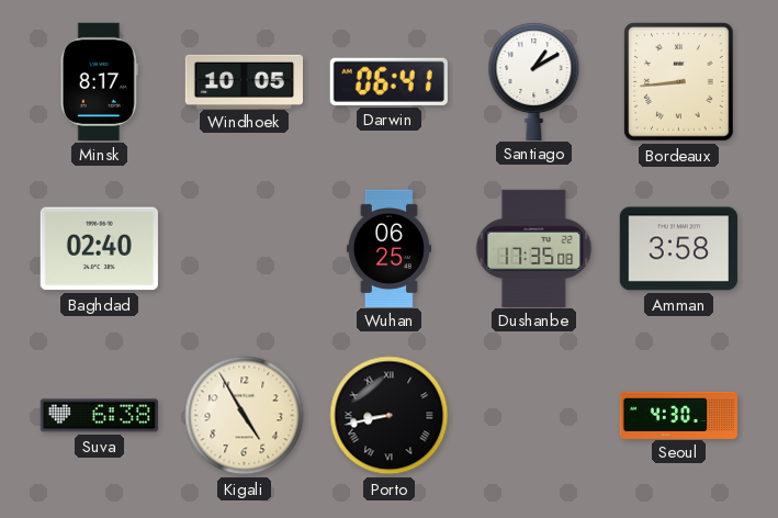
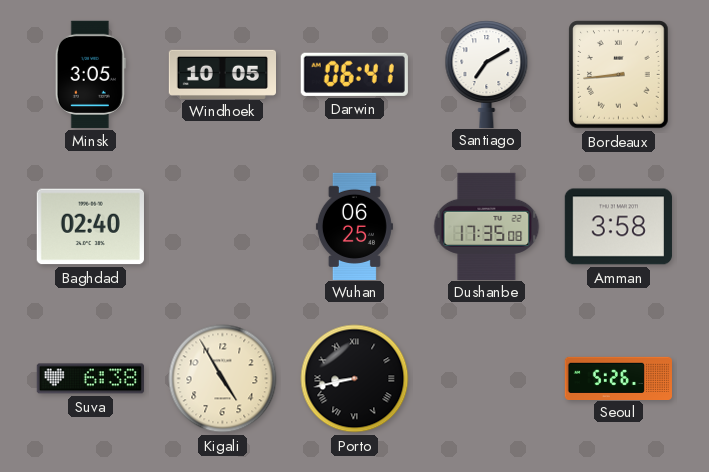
Minsk: 8:17 -> 3:05
Santiago: 1:10 -> 7:10
Seoul: 4:30 -> 5:26
